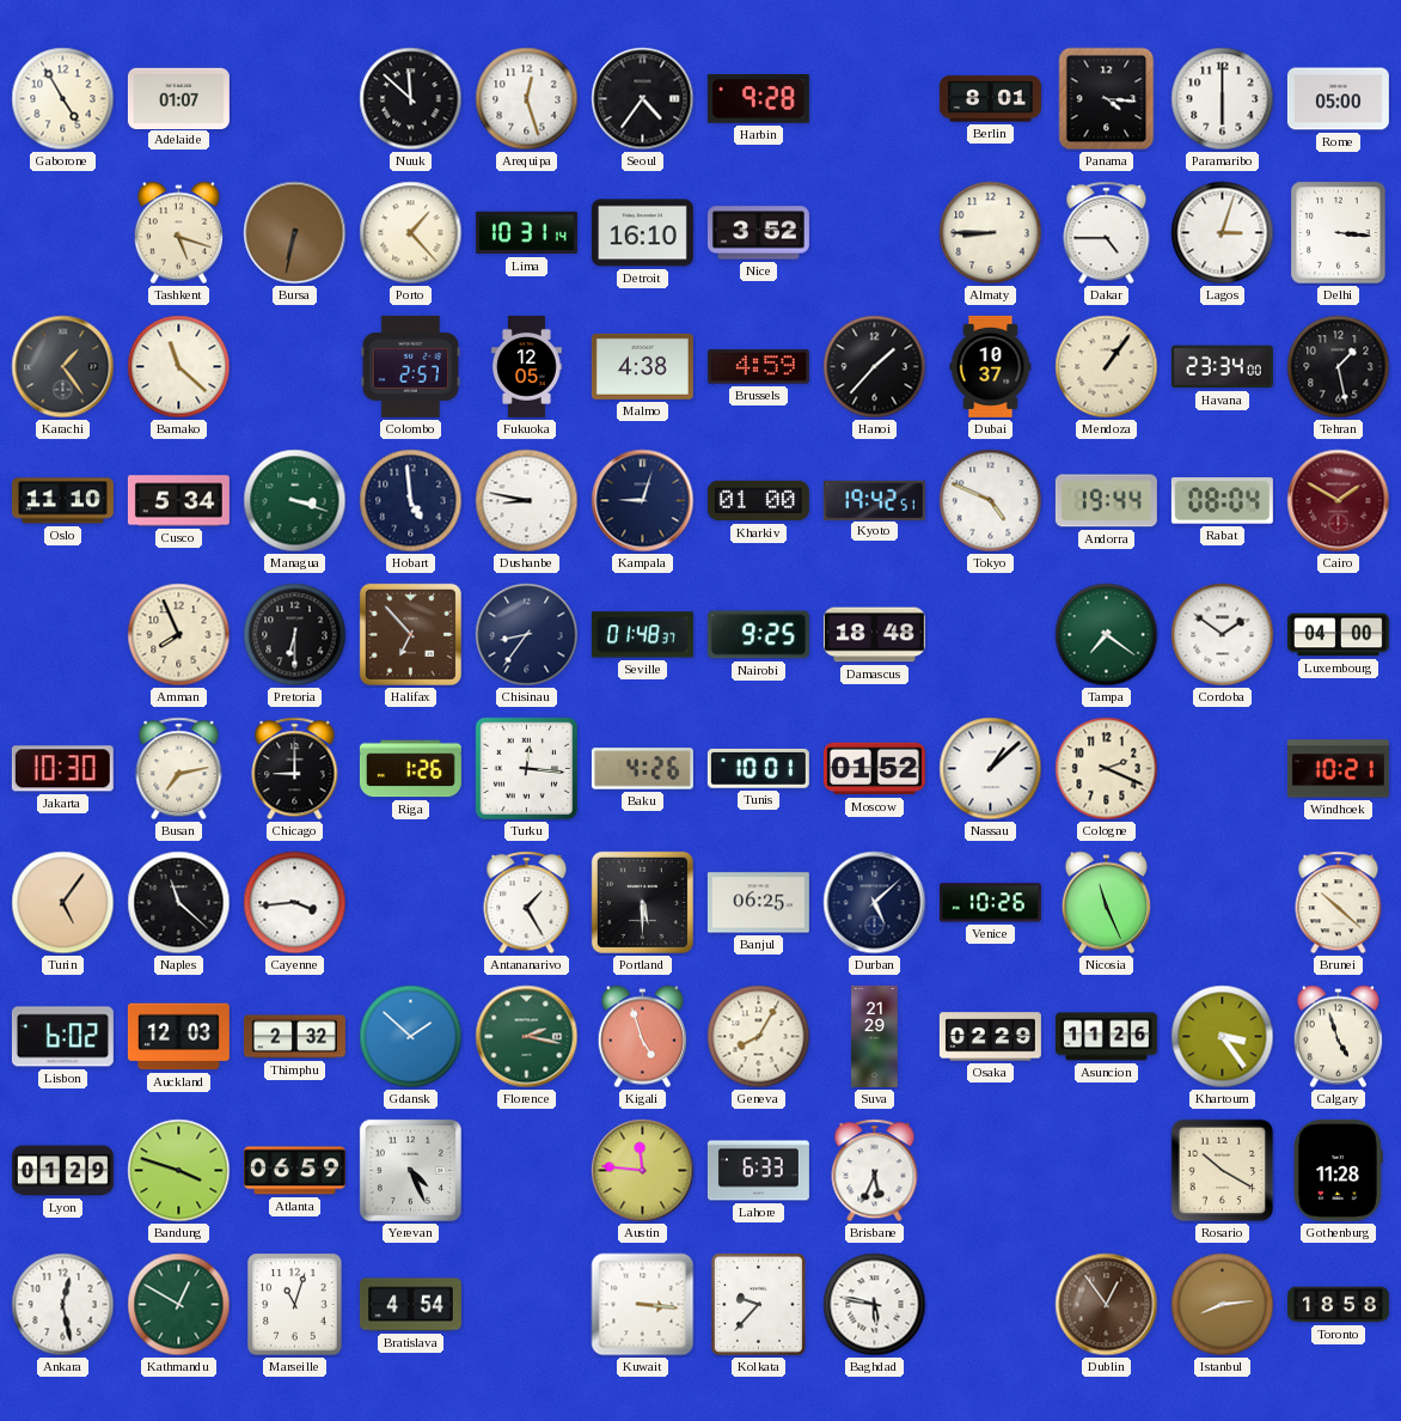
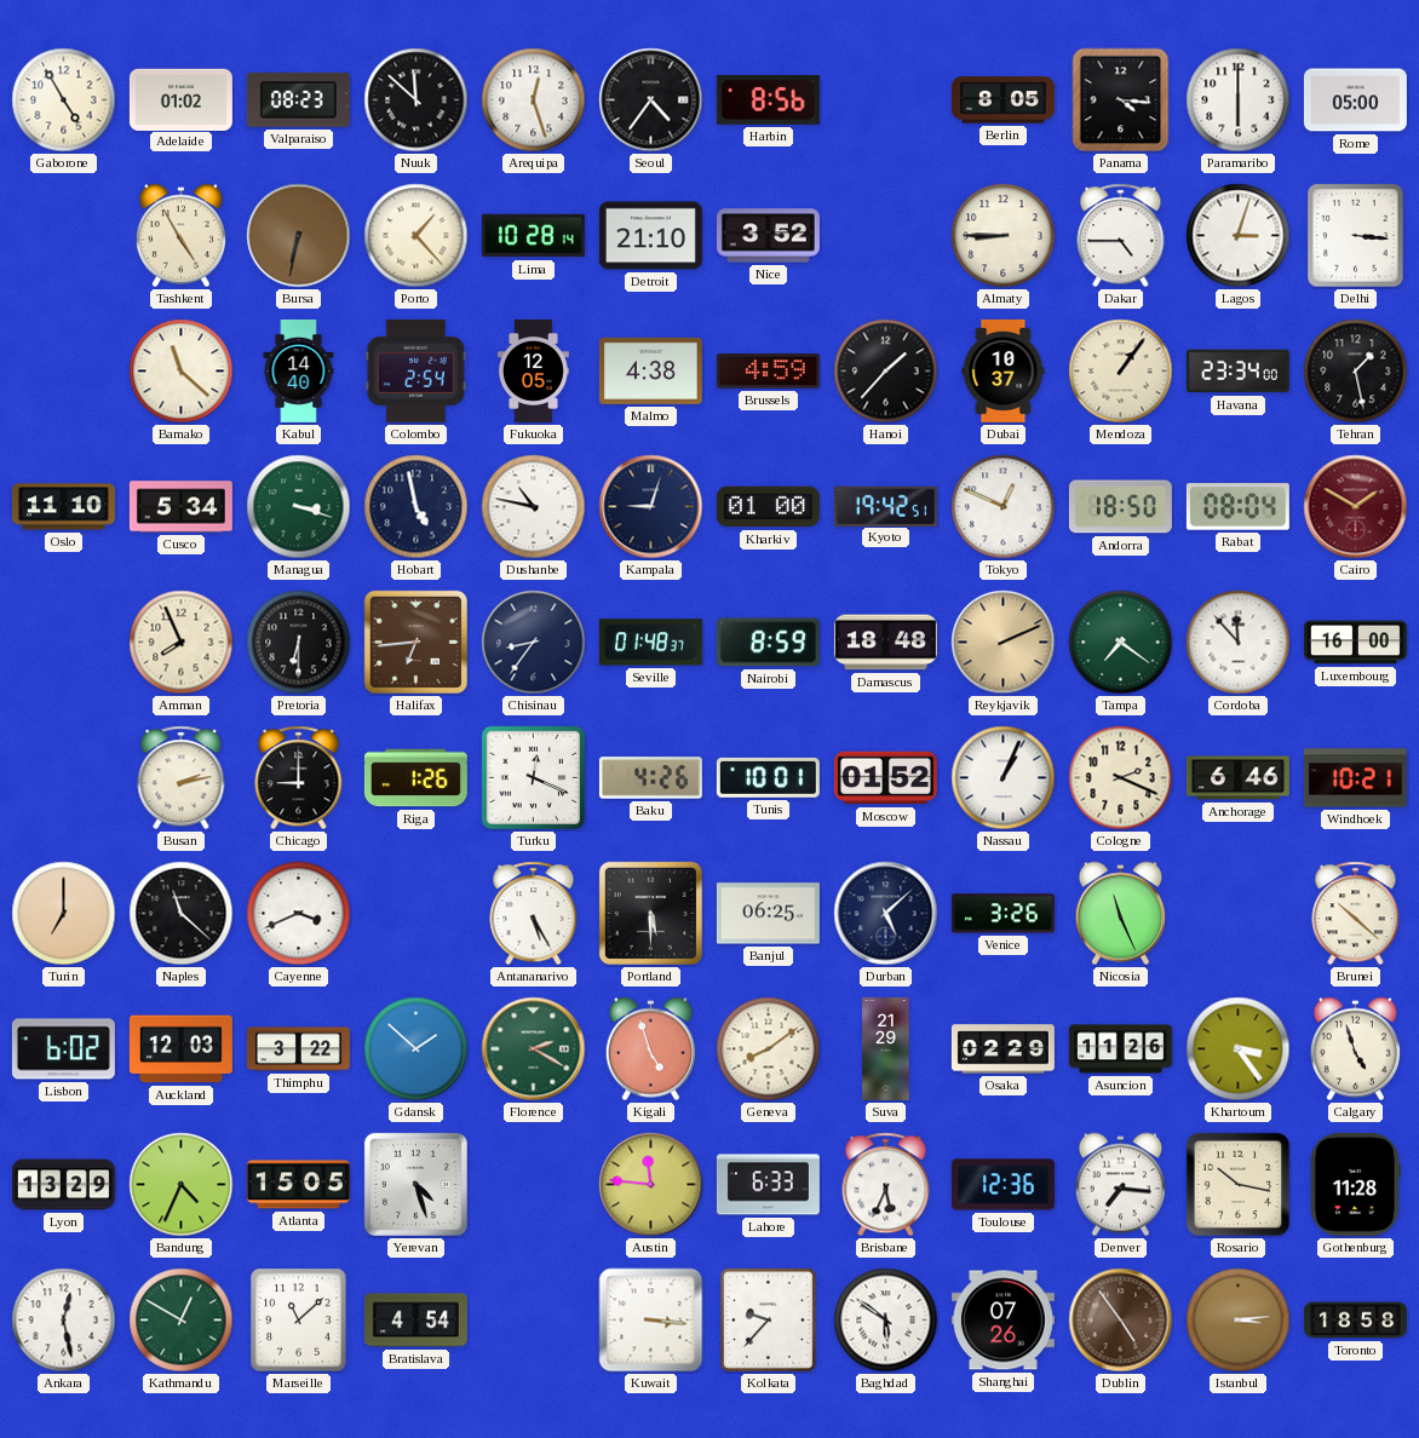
Adelaide: 01:07 -> 01:02
Valparaiso: none -> 08:23
Harbin: 9:28 -> 8:56
Berlin: 8:01 -> 8:05
Tashkent: 5:18 -> 4:55
Lima: 10:31 -> 10:28
Detroit: 16:10 -> 21:10
Karachi: 1:24 -> none
Kabul: none -> 14:40
Colombo: 2:57 -> 2:54
Hobart: 4:59 -> 4:58
Dushanbe: 8:47 -> 10:47
Tokyo: 4:49 -> 12:49
Andorra: 19:44 -> 18:50
Halifax: 6:53 -> 6:44
Nairobi: 9:25 -> 8:59
Reykjavik: none -> 2:11
Cordoba: 1:51 -> 11:53
Luxembourg: 04:00 -> 16:00
Jakarta: 10:30 -> none
Busan: 7:13 -> 2:13
Turku: 12:16 -> 12:19
Nassau: 1:08 -> 1:04
Anchorage: none -> 6:46
Turin: 5:06 -> 7:00
Cayenne: 3:44 -> 3:41
Antananarivo: 1:25 -> 5:25
Venice: 10:26 -> 3:26
Thimphu: 2:32 -> 3:22
Florence: 2:17 -> 2:20
Geneva: 8:05 -> 8:09
Lyon: 01:29 -> 13:29
Bandung: 3:48 -> 4:34
Atlanta: 06:59 -> 15:05
Yerevan: 4:26 -> 4:27
Toulouse: none -> 12:36
Denver: none -> 7:16
Rosario: 10:20 -> 10:17
Marseille: 11:03 -> 11:08
Baghdad: 5:47 -> 5:51
Shanghai: none -> 07:26
Dublin: 12:54 -> 4:54
Istanbul: 8:14 -> 3:14
